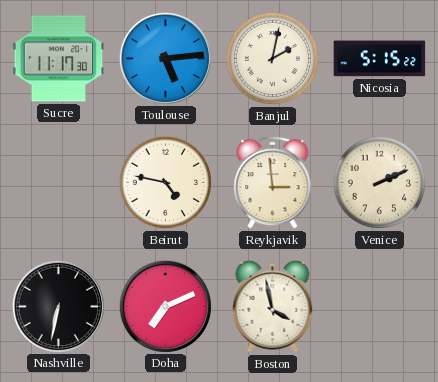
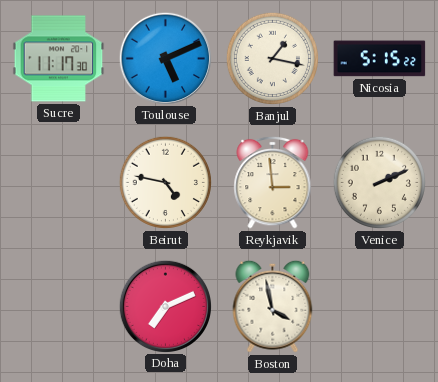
Toulouse: 5:14 -> 5:11
Banjul: 2:02 -> 1:17
Nashville: 6:32 -> none
